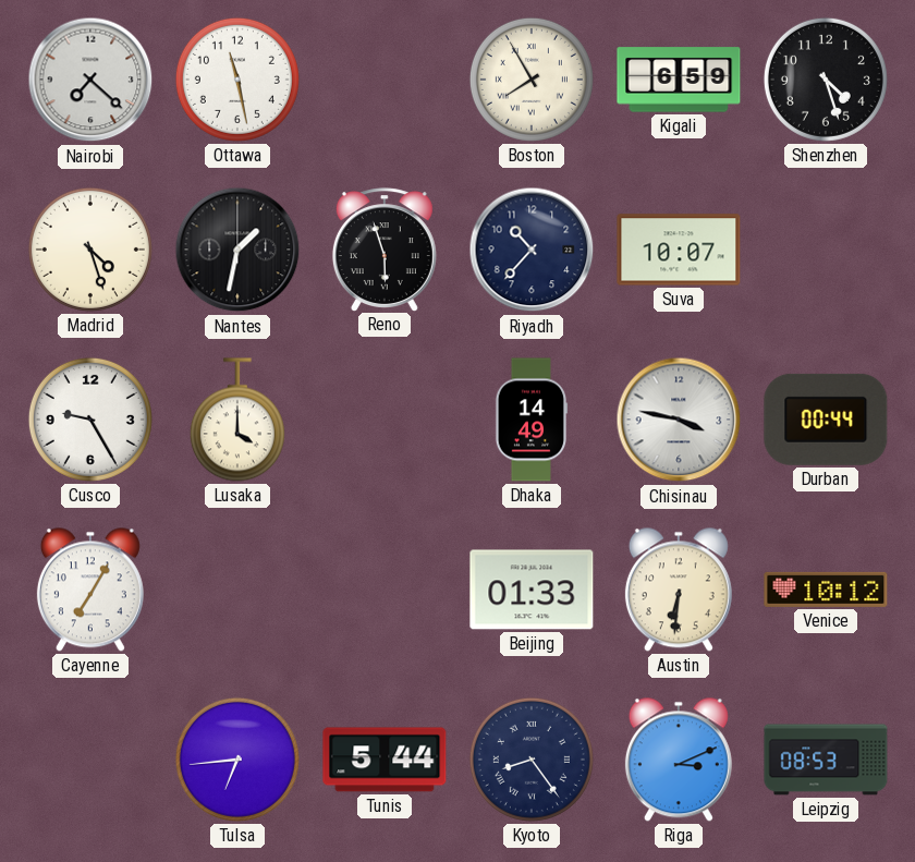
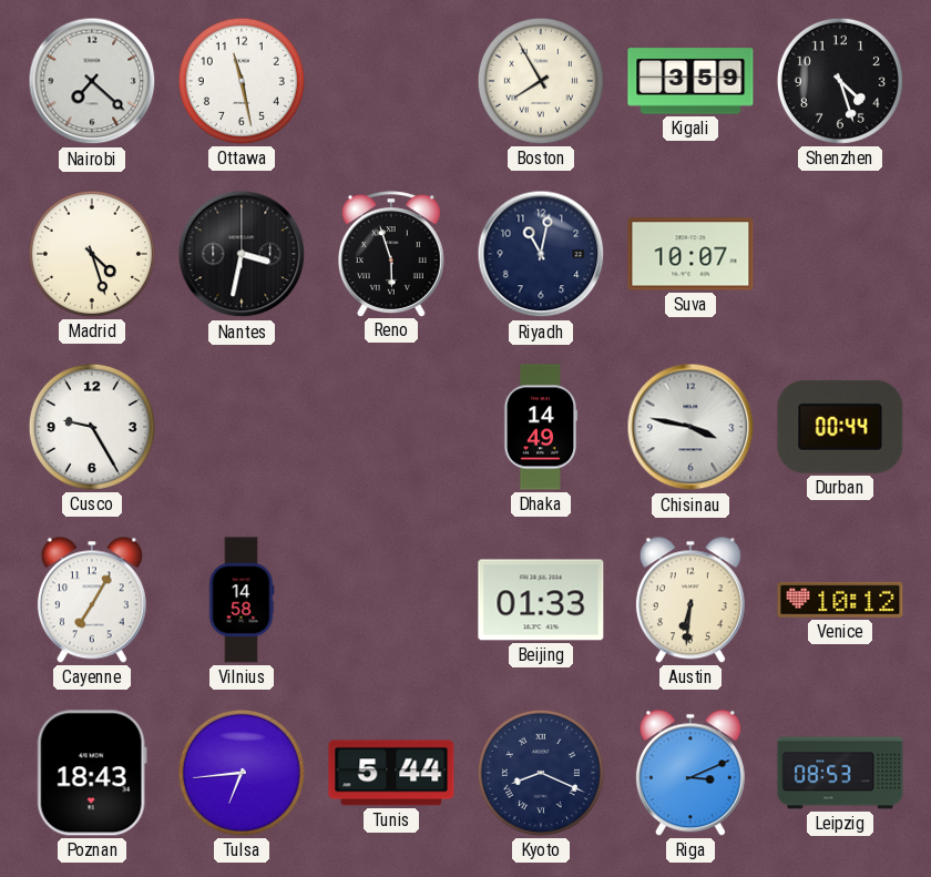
Kigali: 6:59 -> 3:59
Nantes: 1:32 -> 3:32
Riyadh: 10:37 -> 11:02
Lusaka: 4:00 -> none
Vilnius: none -> 14:58
Poznan: none -> 18:43
Kyoto: 8:24 -> 8:19
